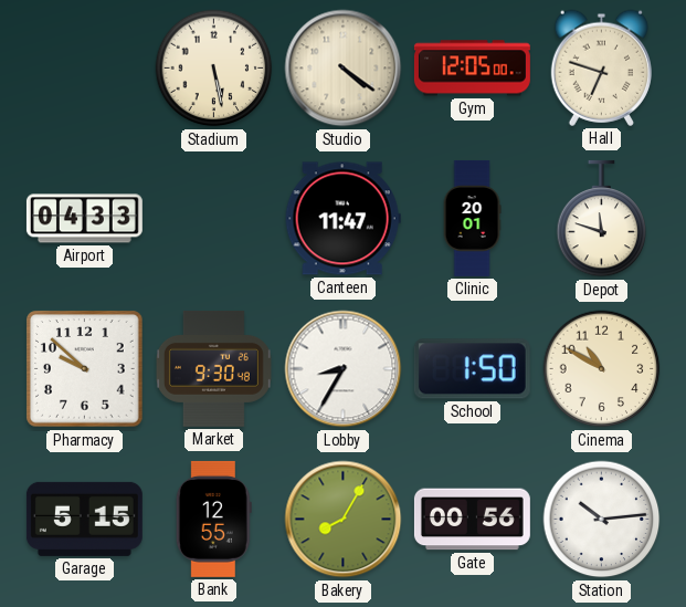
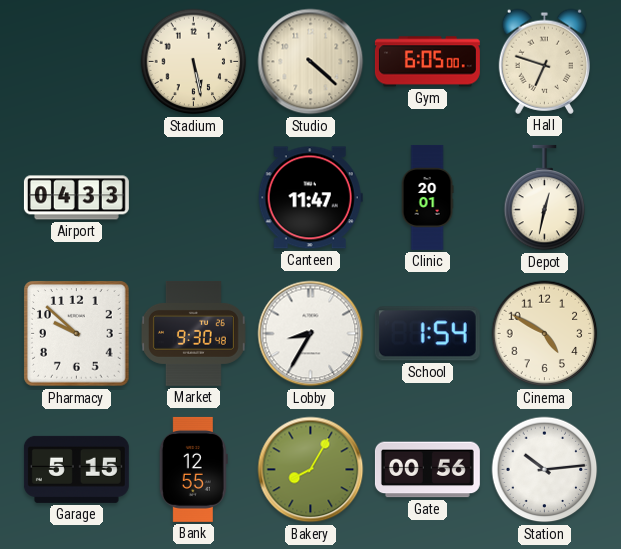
Studio: 4:21 -> 4:22
Gym: 12:05 -> 6:05
Depot: 11:48 -> 12:32
School: 1:50 -> 1:54
Cinema: 10:50 -> 4:50
